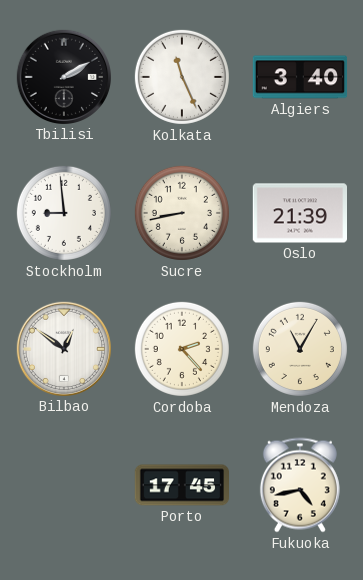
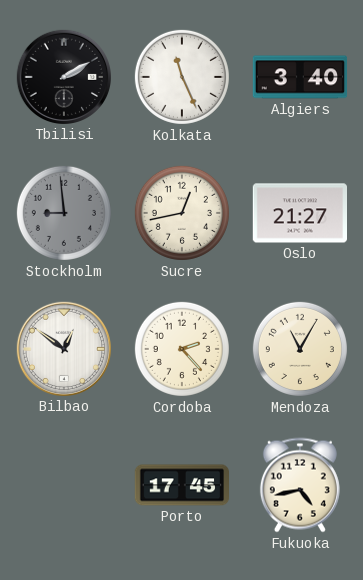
Stockholm dial: white -> grey
Sucre: 8:43 -> 12:43
Oslo: 21:39 -> 21:27
